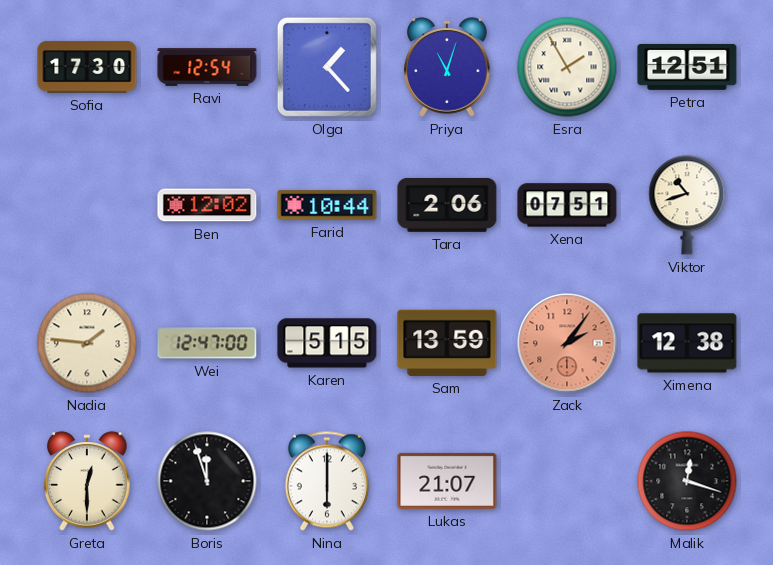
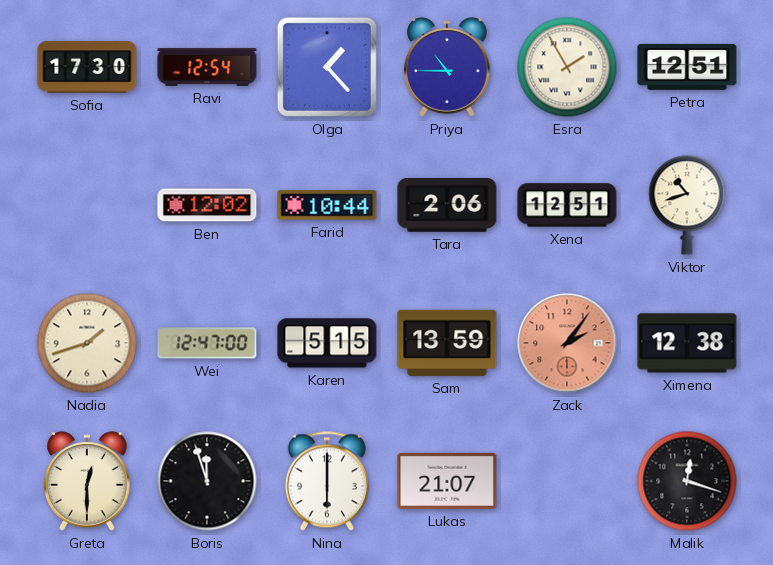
Priya: 11:03 -> 10:45
Xena: 07:51 -> 12:51
Nadia: 1:46 -> 1:42
